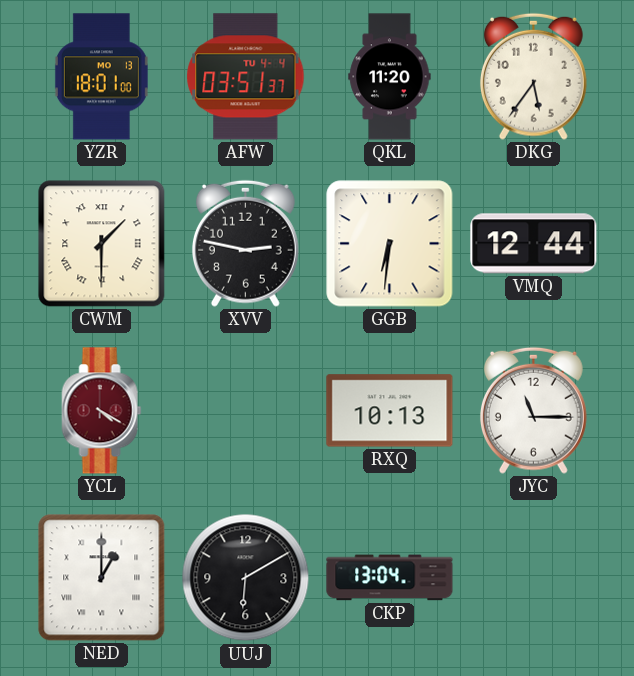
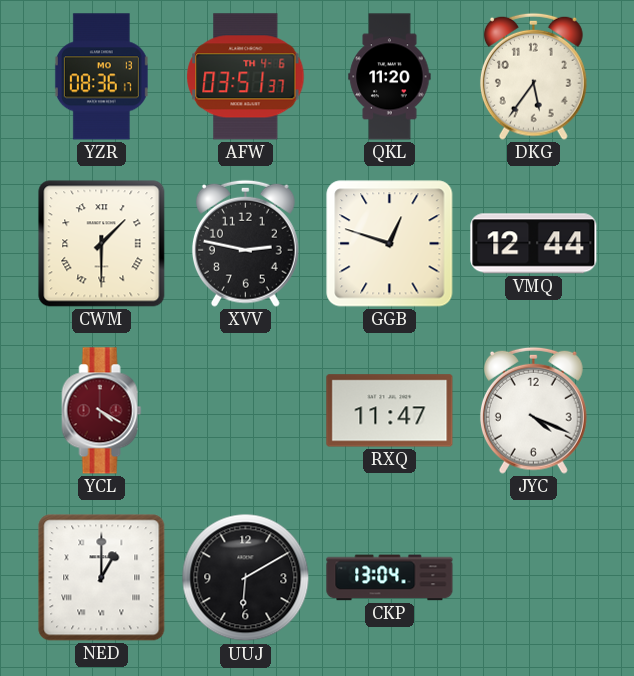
YZR: 18:01 -> 08:36
AFW date: TU 4-4 -> TH 4-6
GGB: 6:31 -> 12:48
RXQ: 10:13 -> 11:47
JYC: 11:15 -> 4:19
